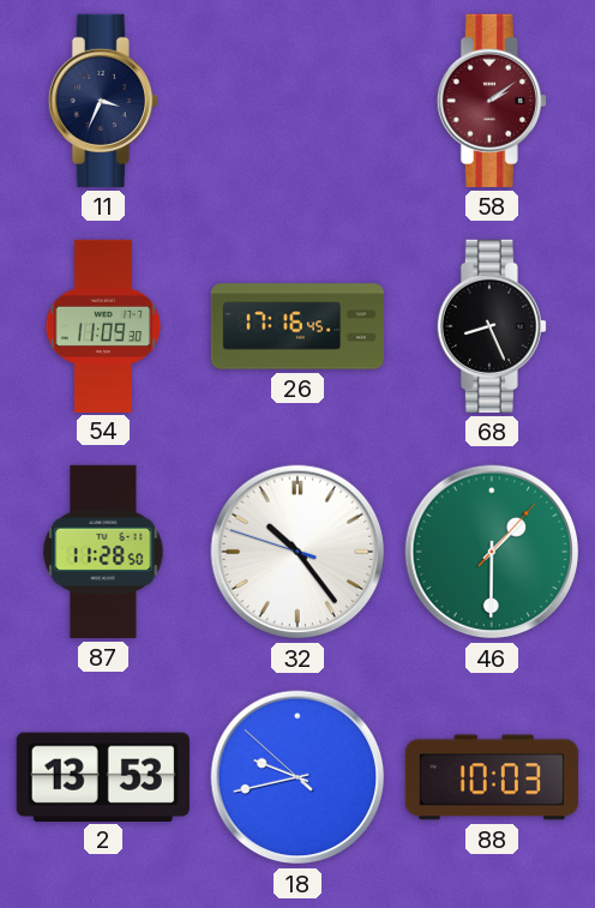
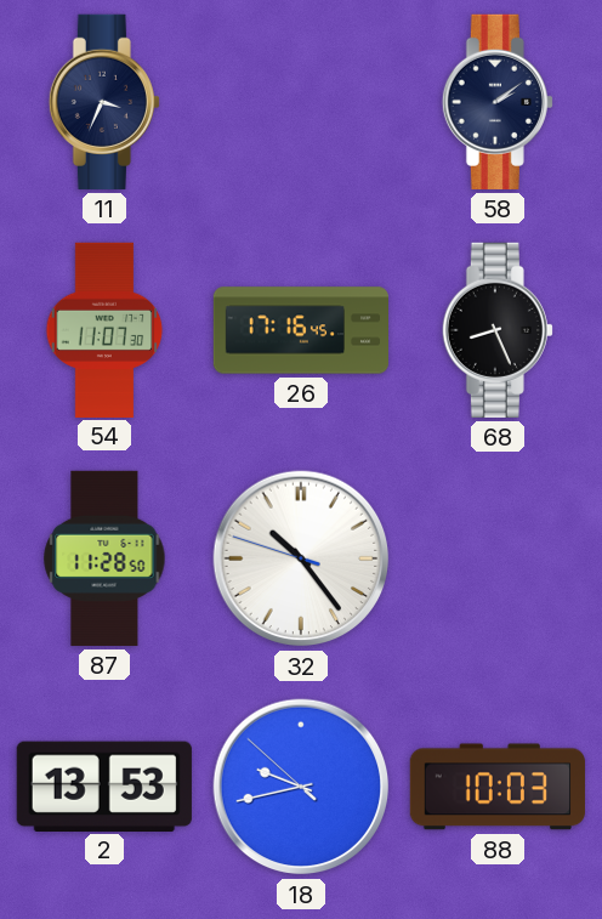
58 dial: burgundy -> navy
54: 11:09 -> 11:07
46: 1:30 -> none
